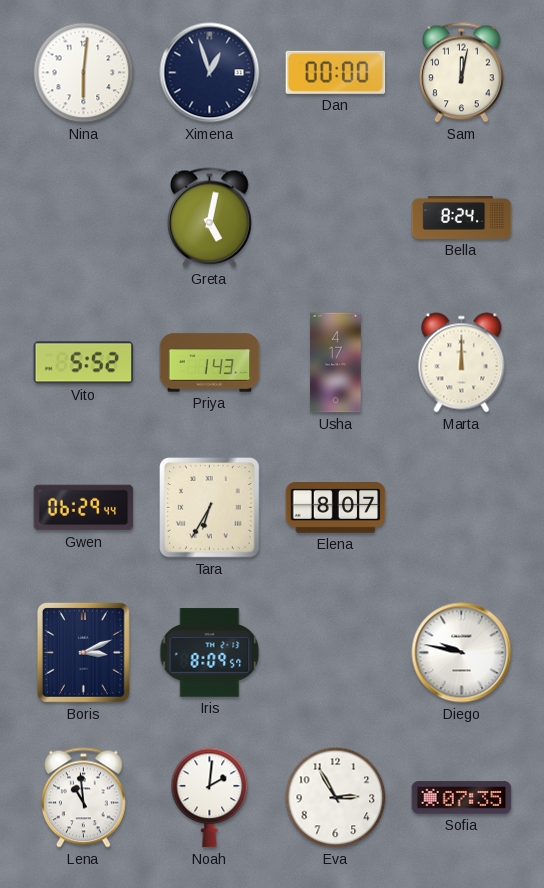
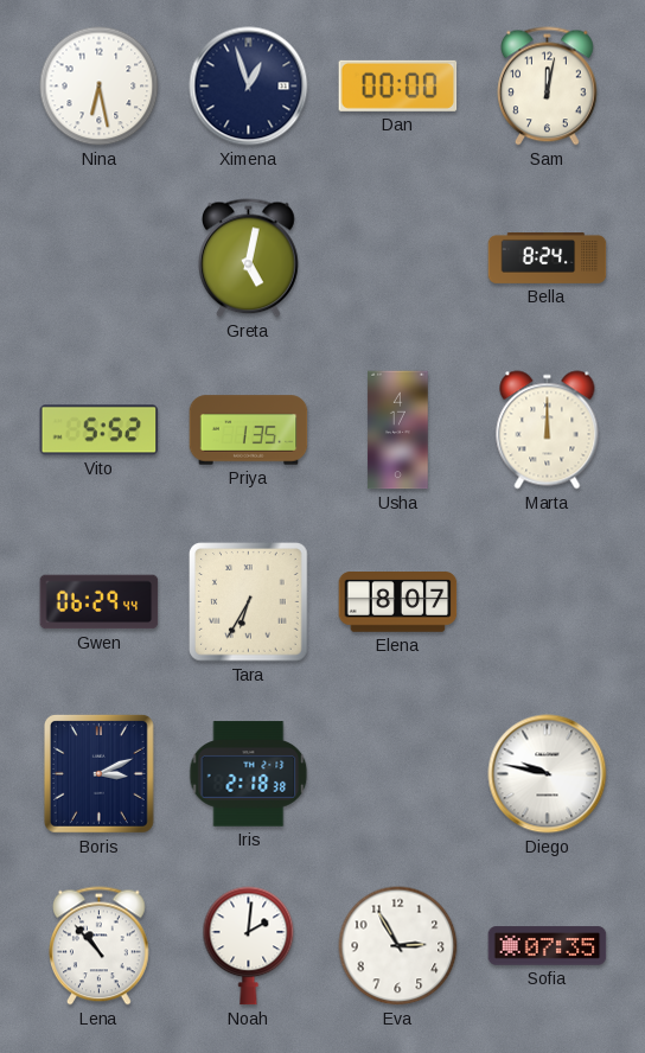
Nina: 6:01 -> 6:28
Priya: 1:43 -> 1:35
Iris: 8:09 -> 2:18
Lena: 10:59 -> 10:53
